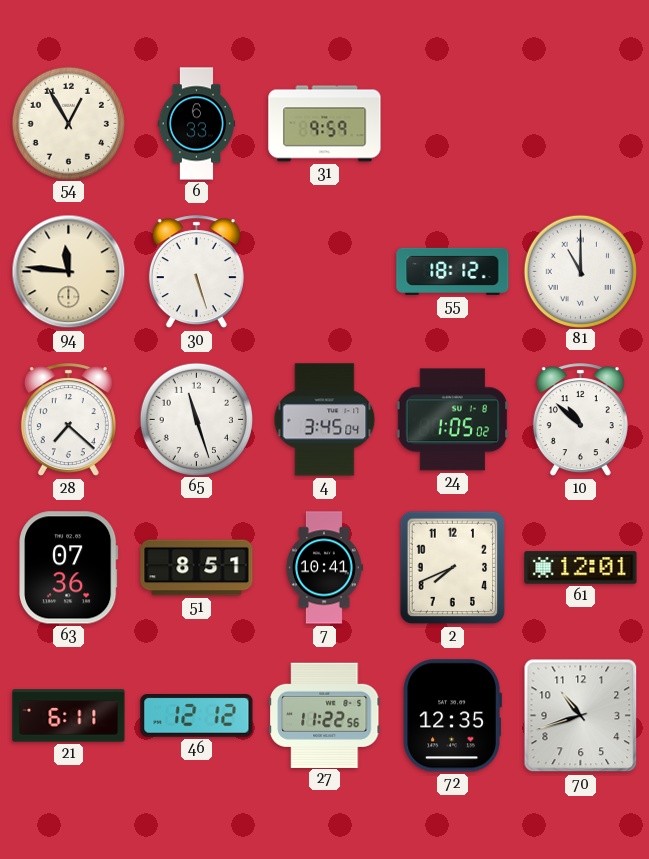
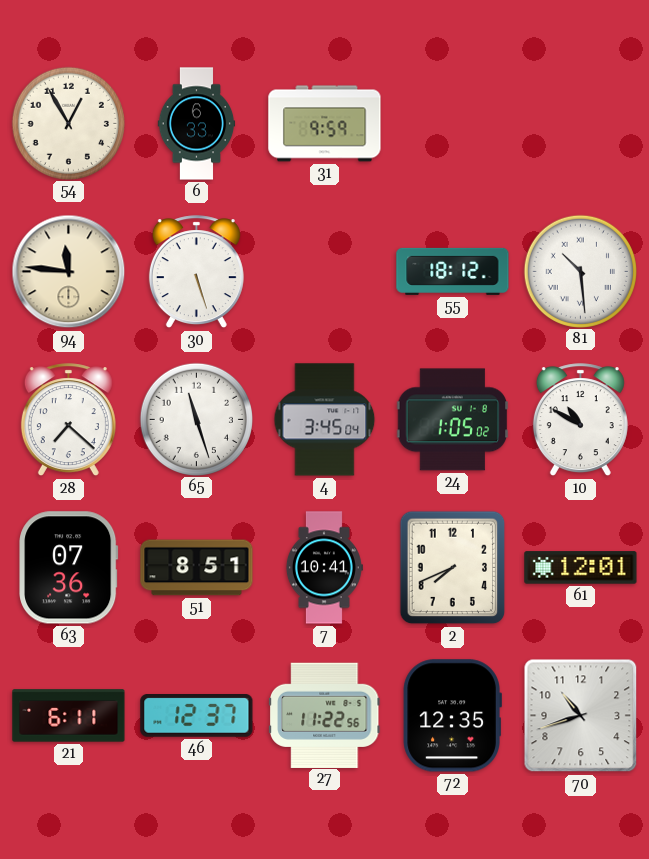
81: 11:00 -> 10:29
10: 10:52 -> 10:50
46: 12:12 -> 12:37
